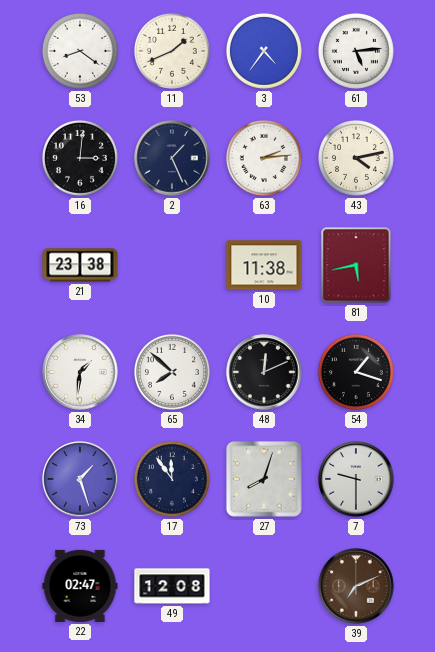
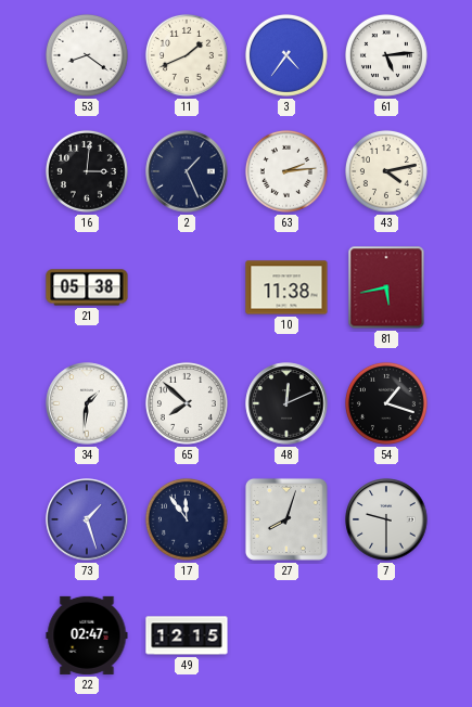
21: 23:38 -> 05:38
49: 12:08 -> 12:15
39: 7:11 -> none
